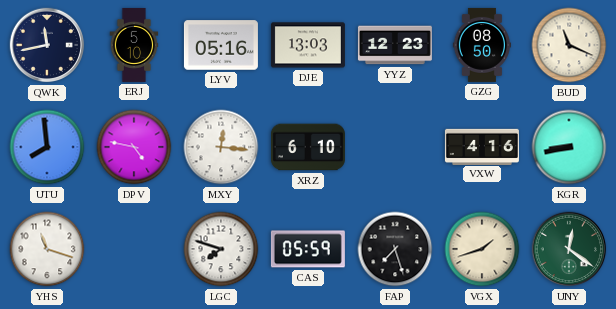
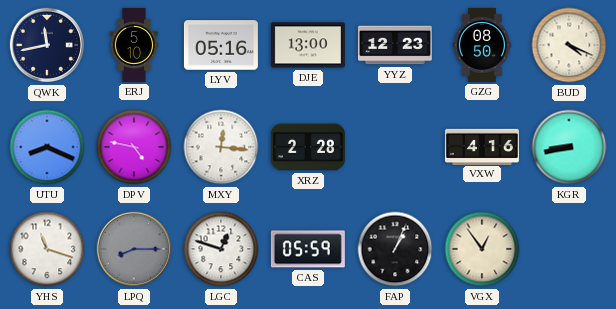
DJE: 13:03 -> 13:00
BUD: 11:19 -> 4:19
UTU: 7:59 -> 8:19
XRZ: 6:10 -> 2:28
LPQ: none -> 8:15
LGC: 7:48 -> 12:48
FAP: 7:27 -> 1:04
VGX: 1:42 -> 12:54
UNY: 12:21 -> none
